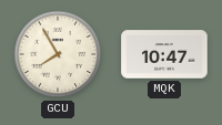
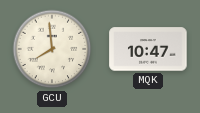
GCU: 7:55 -> 7:59
